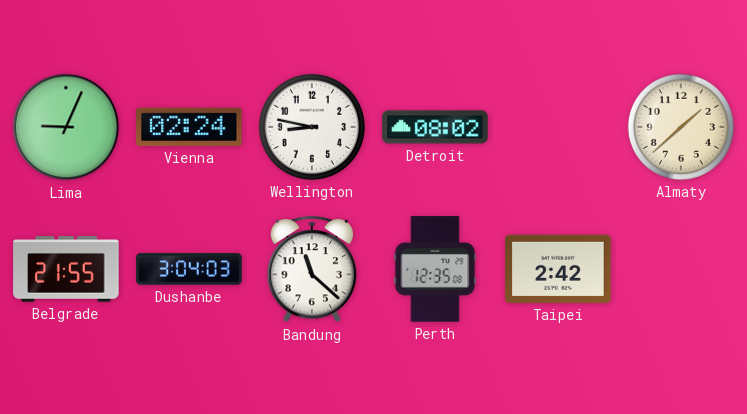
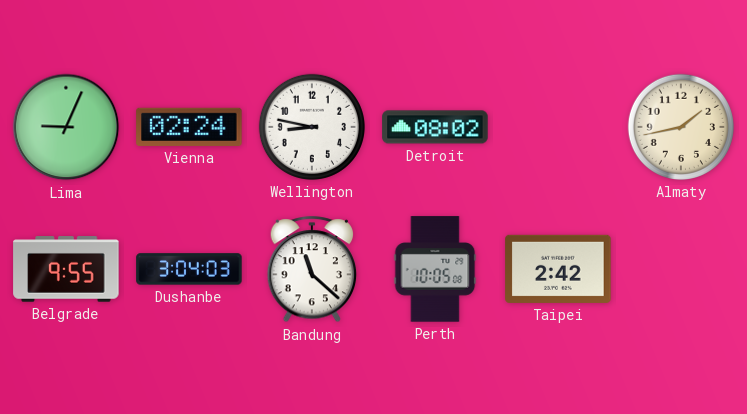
Almaty: 1:38 -> 1:43
Belgrade: 21:55 -> 9:55
Perth: 12:35 -> 10:05
